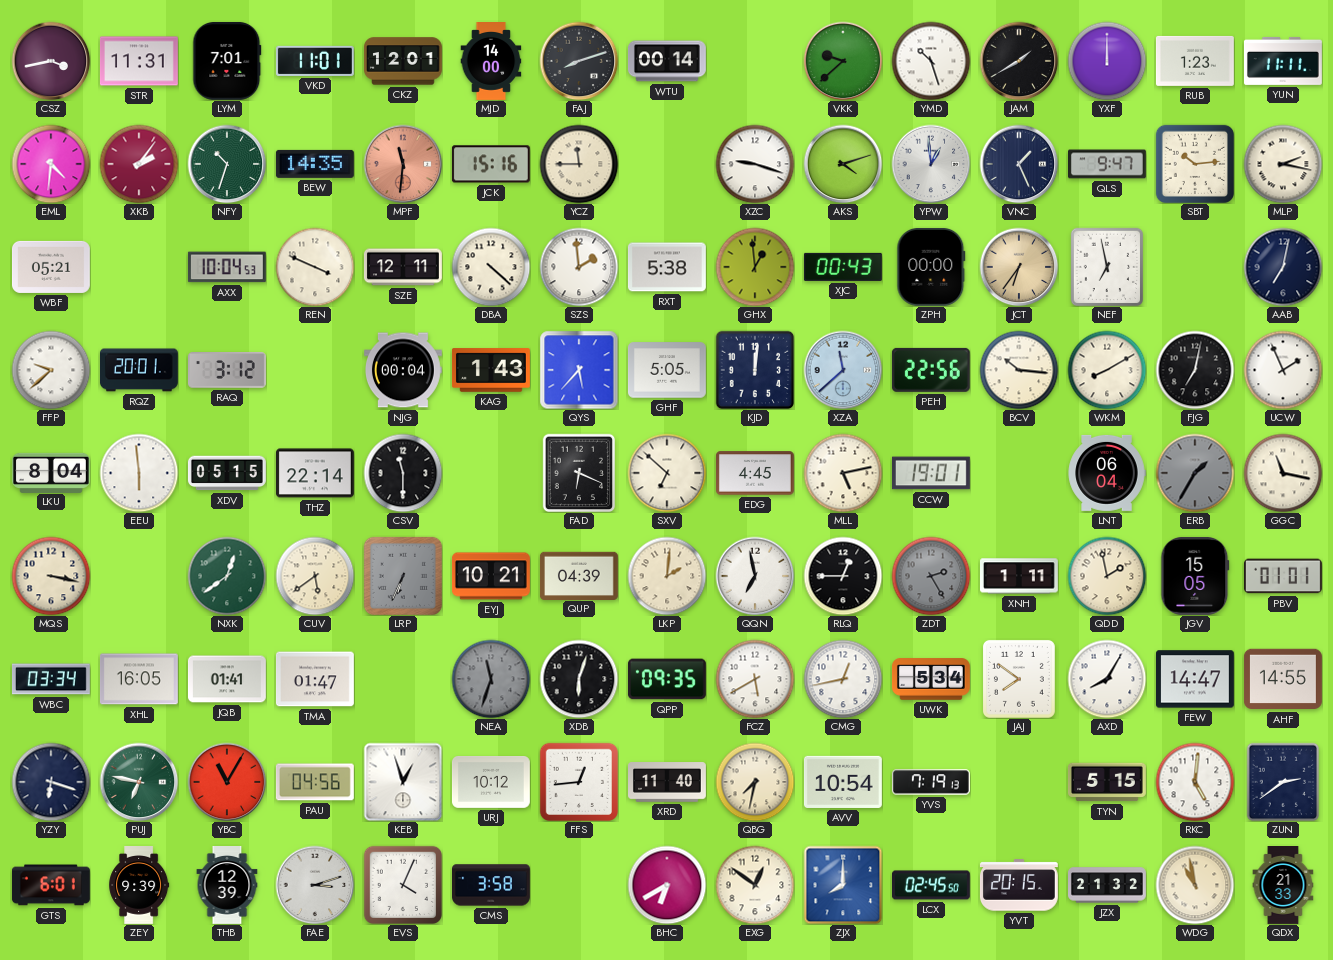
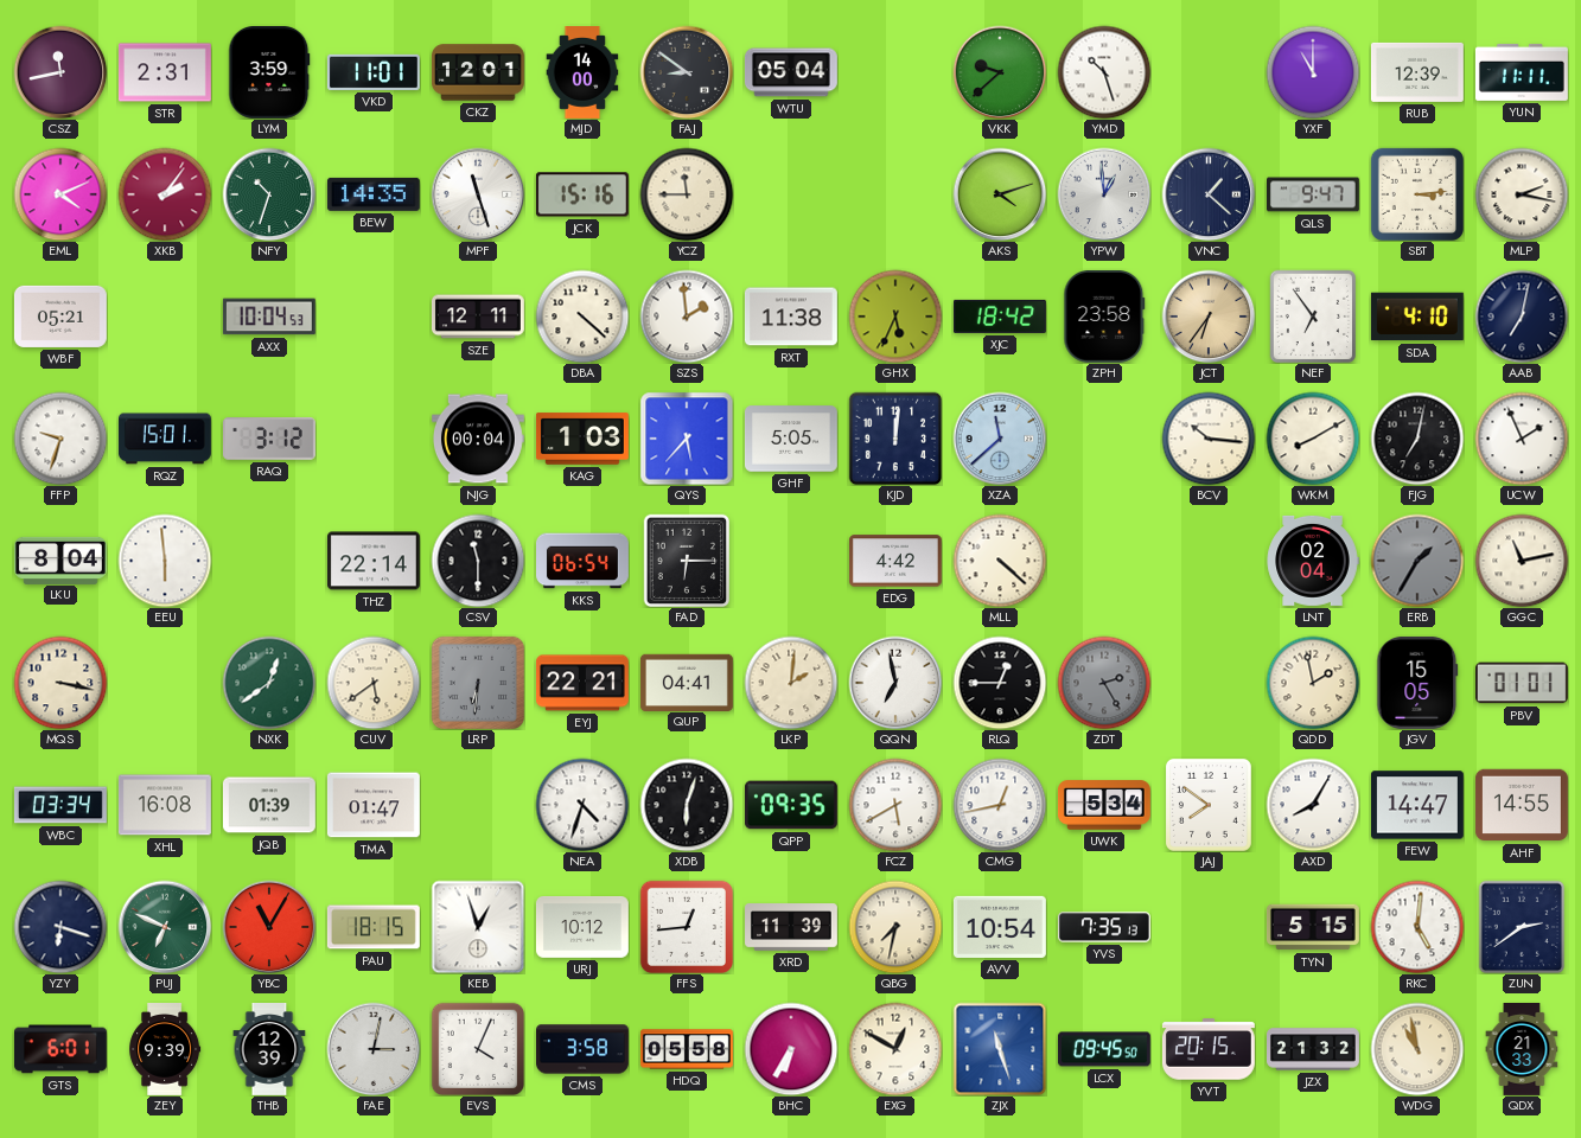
CSZ: 3:43 -> 11:43
STR: 11:31 -> 2:31
LYM: 7:01 -> 3:59
FAJ: 8:12 -> 8:51
WTU: 00:14 -> 05:04
JAM: 1:40 -> none
YXF: 12:00 -> 11:00
RUB: 1:23 -> 12:39
EML: 4:31 -> 4:11
MPF: 11:31 -> 11:27
MPF dial: salmon -> white
XZC: 9:18 -> none
VNC: 1:26 -> 1:22
SBT: 10:14 -> 3:14
REN: 3:49 -> none
RXT: 5:38 -> 11:38
GHX: 12:59 -> 5:34
XJC: 00:43 -> 18:42
ZPH: 00:00 -> 23:58
NEF: 6:58 -> 6:54
SDA: none -> 4:10
FFP: 9:38 -> 9:33
RQZ: 20:01 -> 15:01
KAG: 1:43 -> 1:03
PEH: 22:56 -> none
XDV: 05:15 -> none
KKS: none -> 06:54
FAD: 6:19 -> 6:15
SXV: 6:52 -> none
EDG: 4:45 -> 4:42
MLL: 5:13 -> 4:22
CCW: 19:01 -> none
LNT: 06:04 -> 02:04
GGC: 11:17 -> 11:13
LRP: 6:34 -> 6:31
EYJ: 10:21 -> 22:21
QUP: 04:39 -> 04:41
XNH: 1:11 -> none
XHL: 16:05 -> 16:08
JQB: 01:41 -> 01:39
NEA: 11:33 -> 4:33
NEA dial: grey -> white
PUJ: 6:47 -> 6:49
PAU: 04:56 -> 18:15
XRD: 11:40 -> 11:39
YVS: 7:19 -> 7:35
FAE: 3:12 -> 3:02
HDQ: none -> 05:58
BHC: 6:40 -> 6:35
EXG: 12:51 -> 12:50
ZJX: 8:00 -> 11:27
LCX: 02:45 -> 09:45
